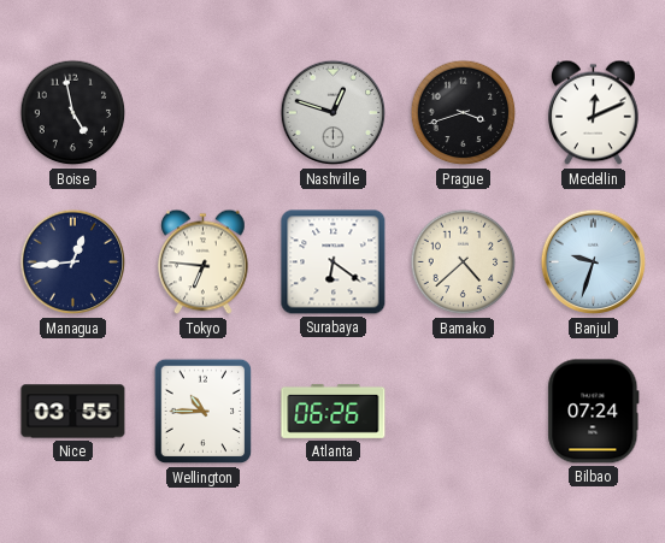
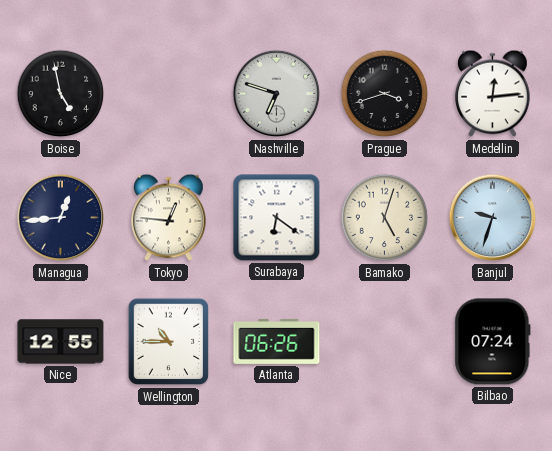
Nashville: 12:48 -> 6:48
Medellin: 12:11 -> 12:14
Tokyo: 6:46 -> 12:46
Bamako: 4:38 -> 5:03
Nice: 03:55 -> 12:55
